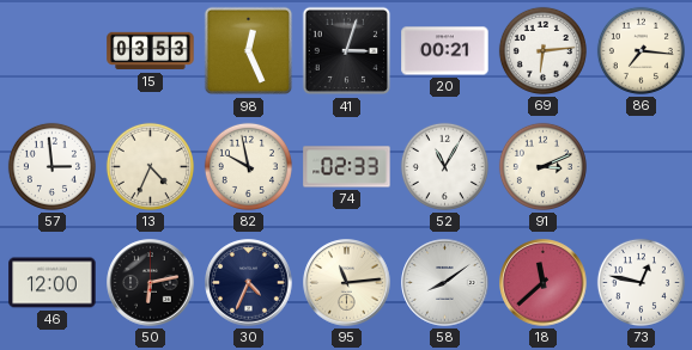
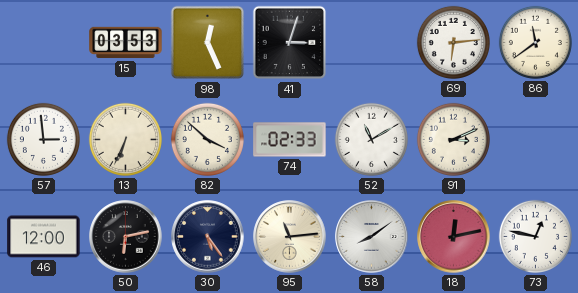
20: 00:21 -> none
86: 7:16 -> 11:39
13: 4:34 -> 6:34
82: 9:58 -> 3:52
52: 11:05 -> 11:10
30: 4:34 -> 5:24
18: 11:38 -> 12:13
